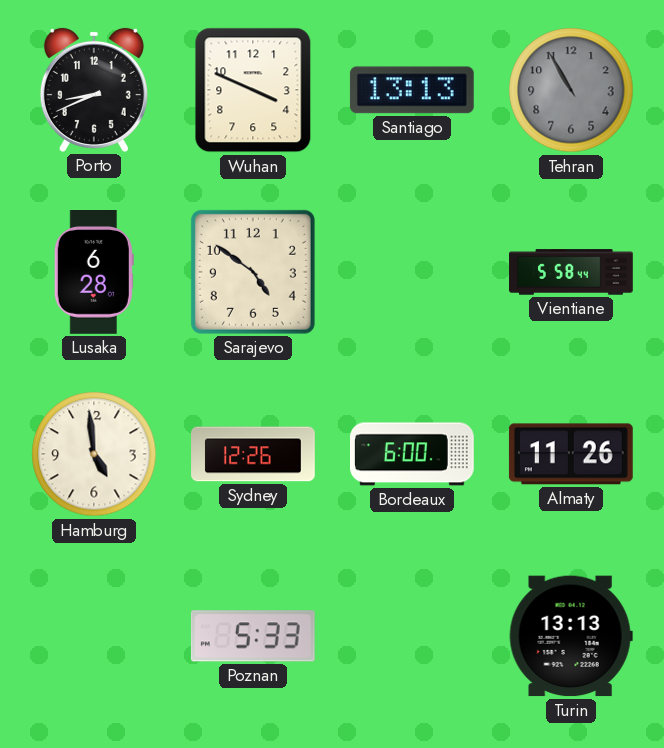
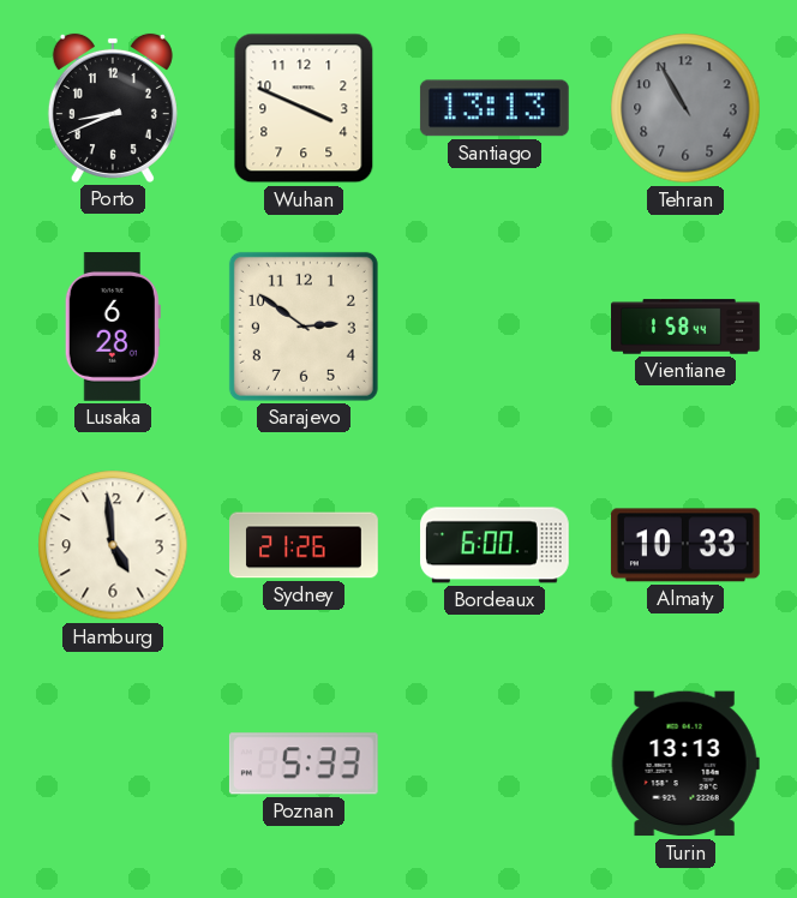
Sarajevo: 4:51 -> 2:51
Vientiane: 5:58 -> 1:58
Sydney: 12:26 -> 21:26
Almaty: 11:26 -> 10:33
